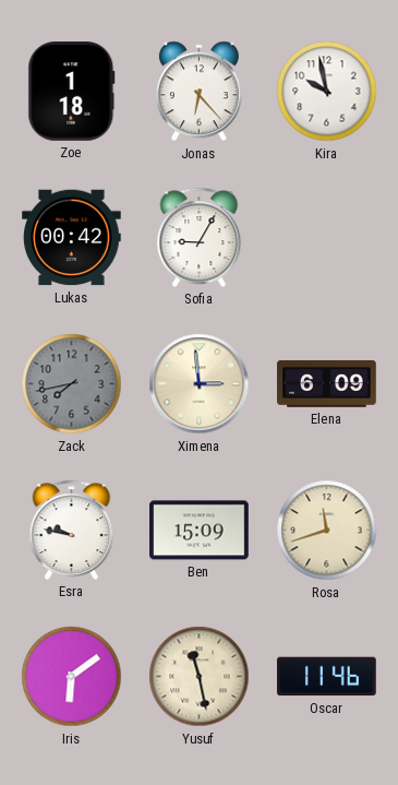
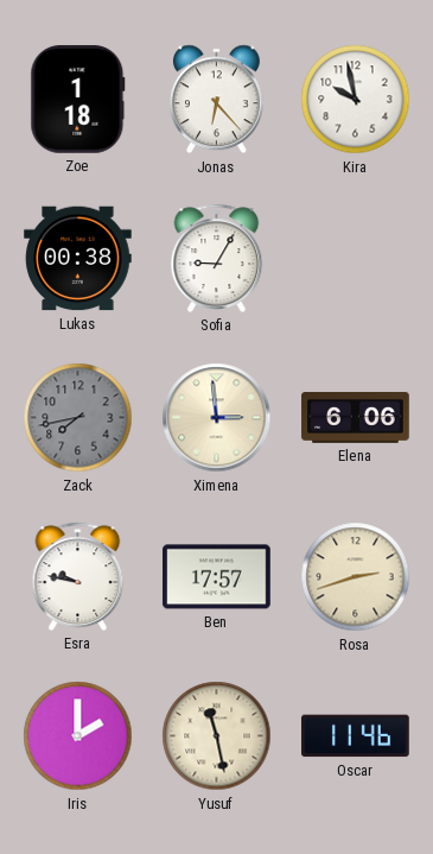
Lukas: 00:42 -> 00:38
Elena: 6:09 -> 6:06
Ben: 15:09 -> 17:57
Rosa: 11:42 -> 2:42
Iris: 6:09 -> 2:00
